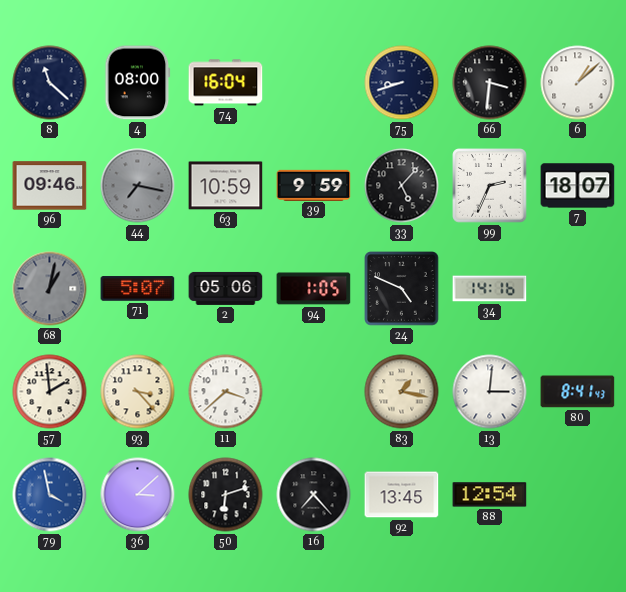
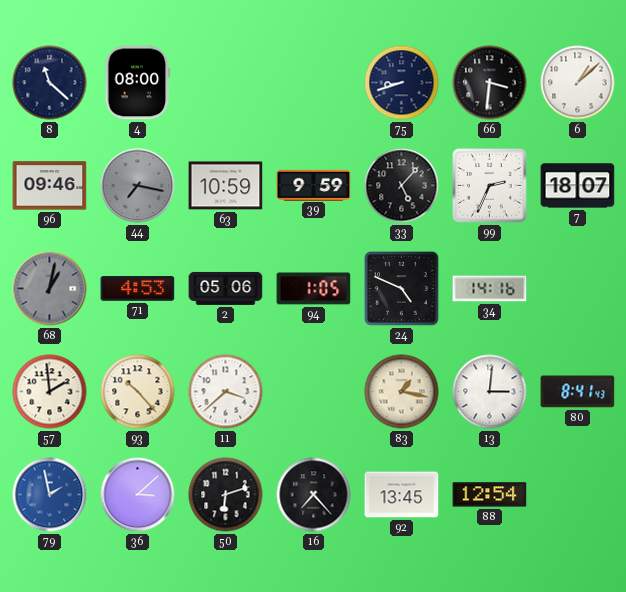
74: 16:04 -> none
71: 5:07 -> 4:53
93: 3:23 -> 10:23
79: 3:58 -> 1:58
